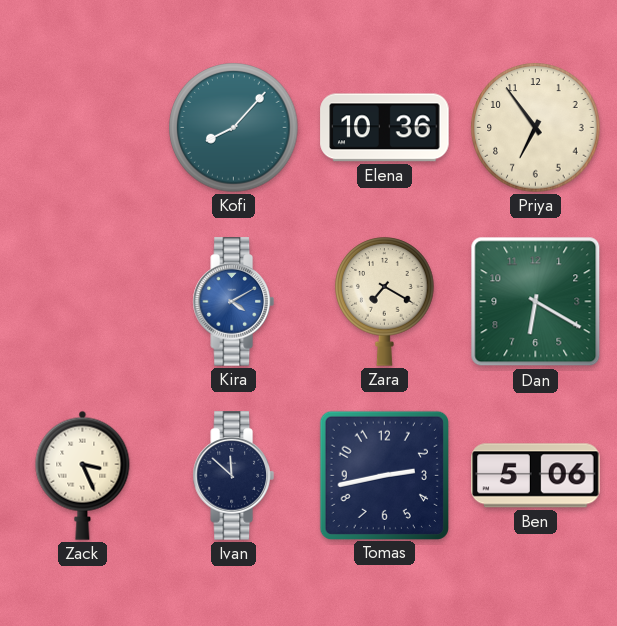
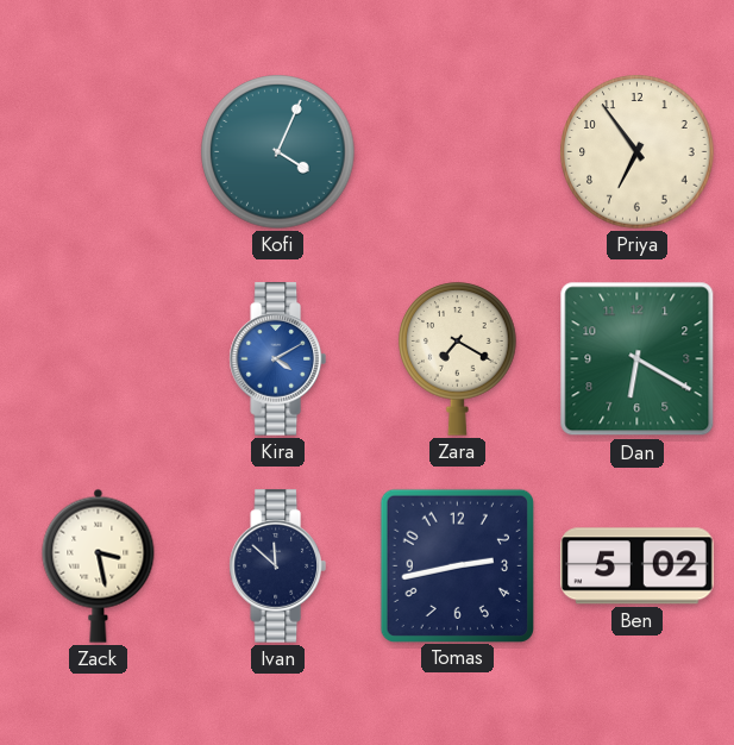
Kofi: 8:07 -> 4:04
Elena: 10:36 -> none
Zack: 3:26 -> 3:28
Ben: 5:06 -> 5:02
